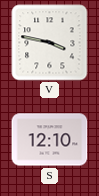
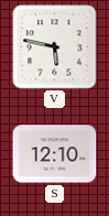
V: 3:47 -> 5:47
